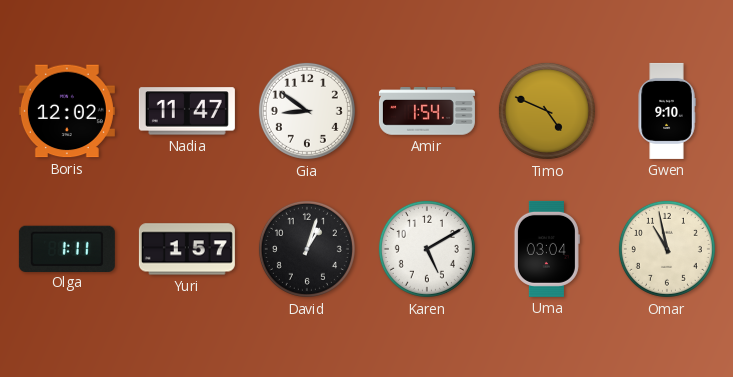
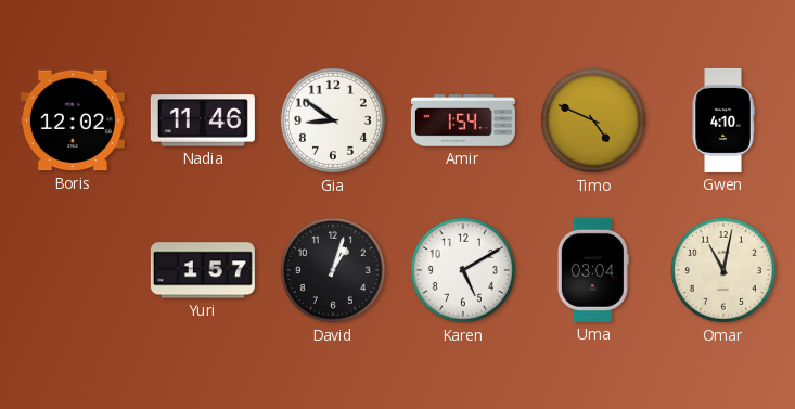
Nadia: 11:47 -> 11:46
Gwen: 9:10 -> 4:10
Olga: 1:11 -> none
Omar: 10:58 -> 11:02
